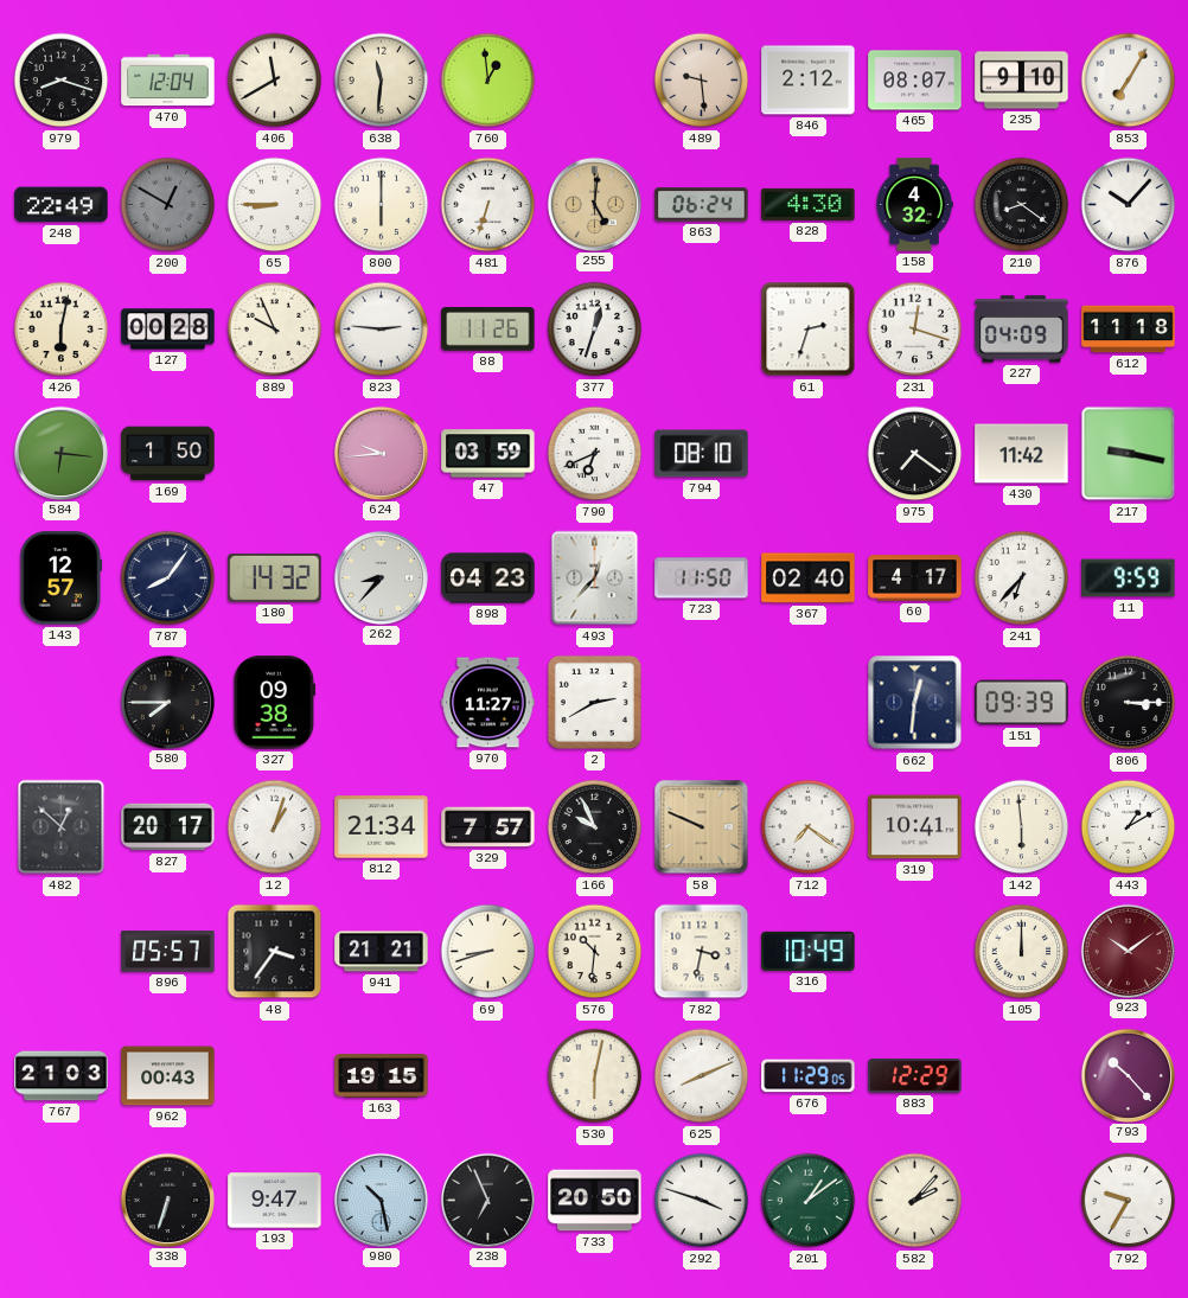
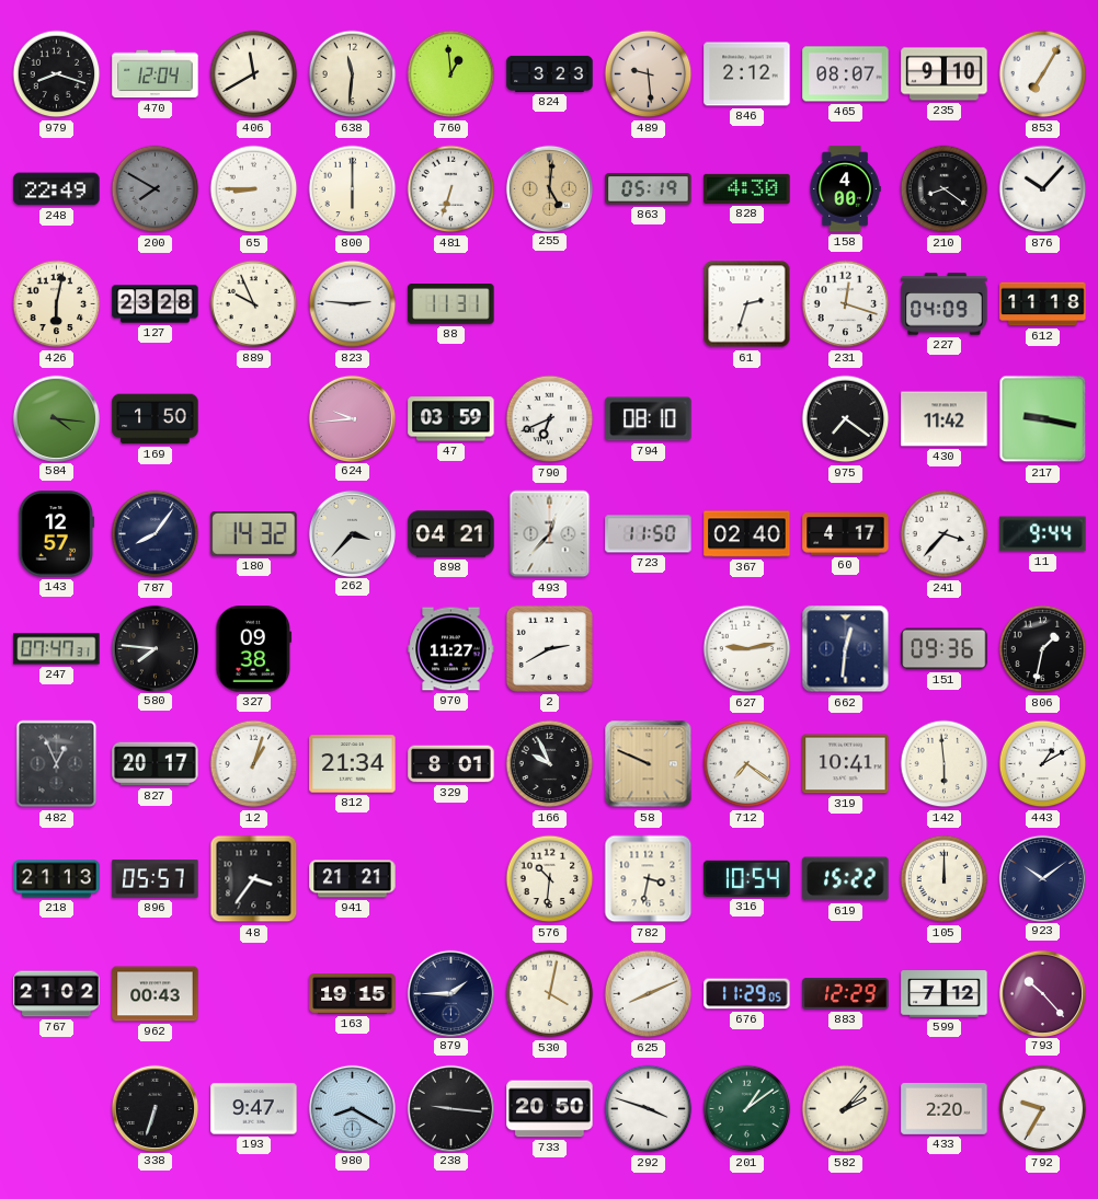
824: none -> 3:23
200: 12:50 -> 7:50
863: 06:24 -> 05:19
158: 4:32 -> 4:00
127: 00:28 -> 23:28
88: 11:26 -> 11:31
377: 12:33 -> none
584: 6:16 -> 4:16
262: 8:37 -> 3:37
898: 04:23 -> 04:21
241: 6:37 -> 3:37
11: 9:59 -> 9:44
247: none -> 07:47
580: 7:45 -> 7:46
627: none -> 9:13
151: 09:39 -> 09:36
806: 3:15 -> 1:32
482: 12:52 -> 12:56
329: 7:57 -> 8:01
218: none -> 21:13
69: 8:42 -> none
316: 10:49 -> 10:54
619: none -> 15:22
923 dial: burgundy -> navy
767: 21:03 -> 21:02
879: none -> 1:45
530: 6:02 -> 4:02
599: none -> 7:12
980: 10:28 -> 8:20
238: 6:56 -> 9:16
433: none -> 2:20
